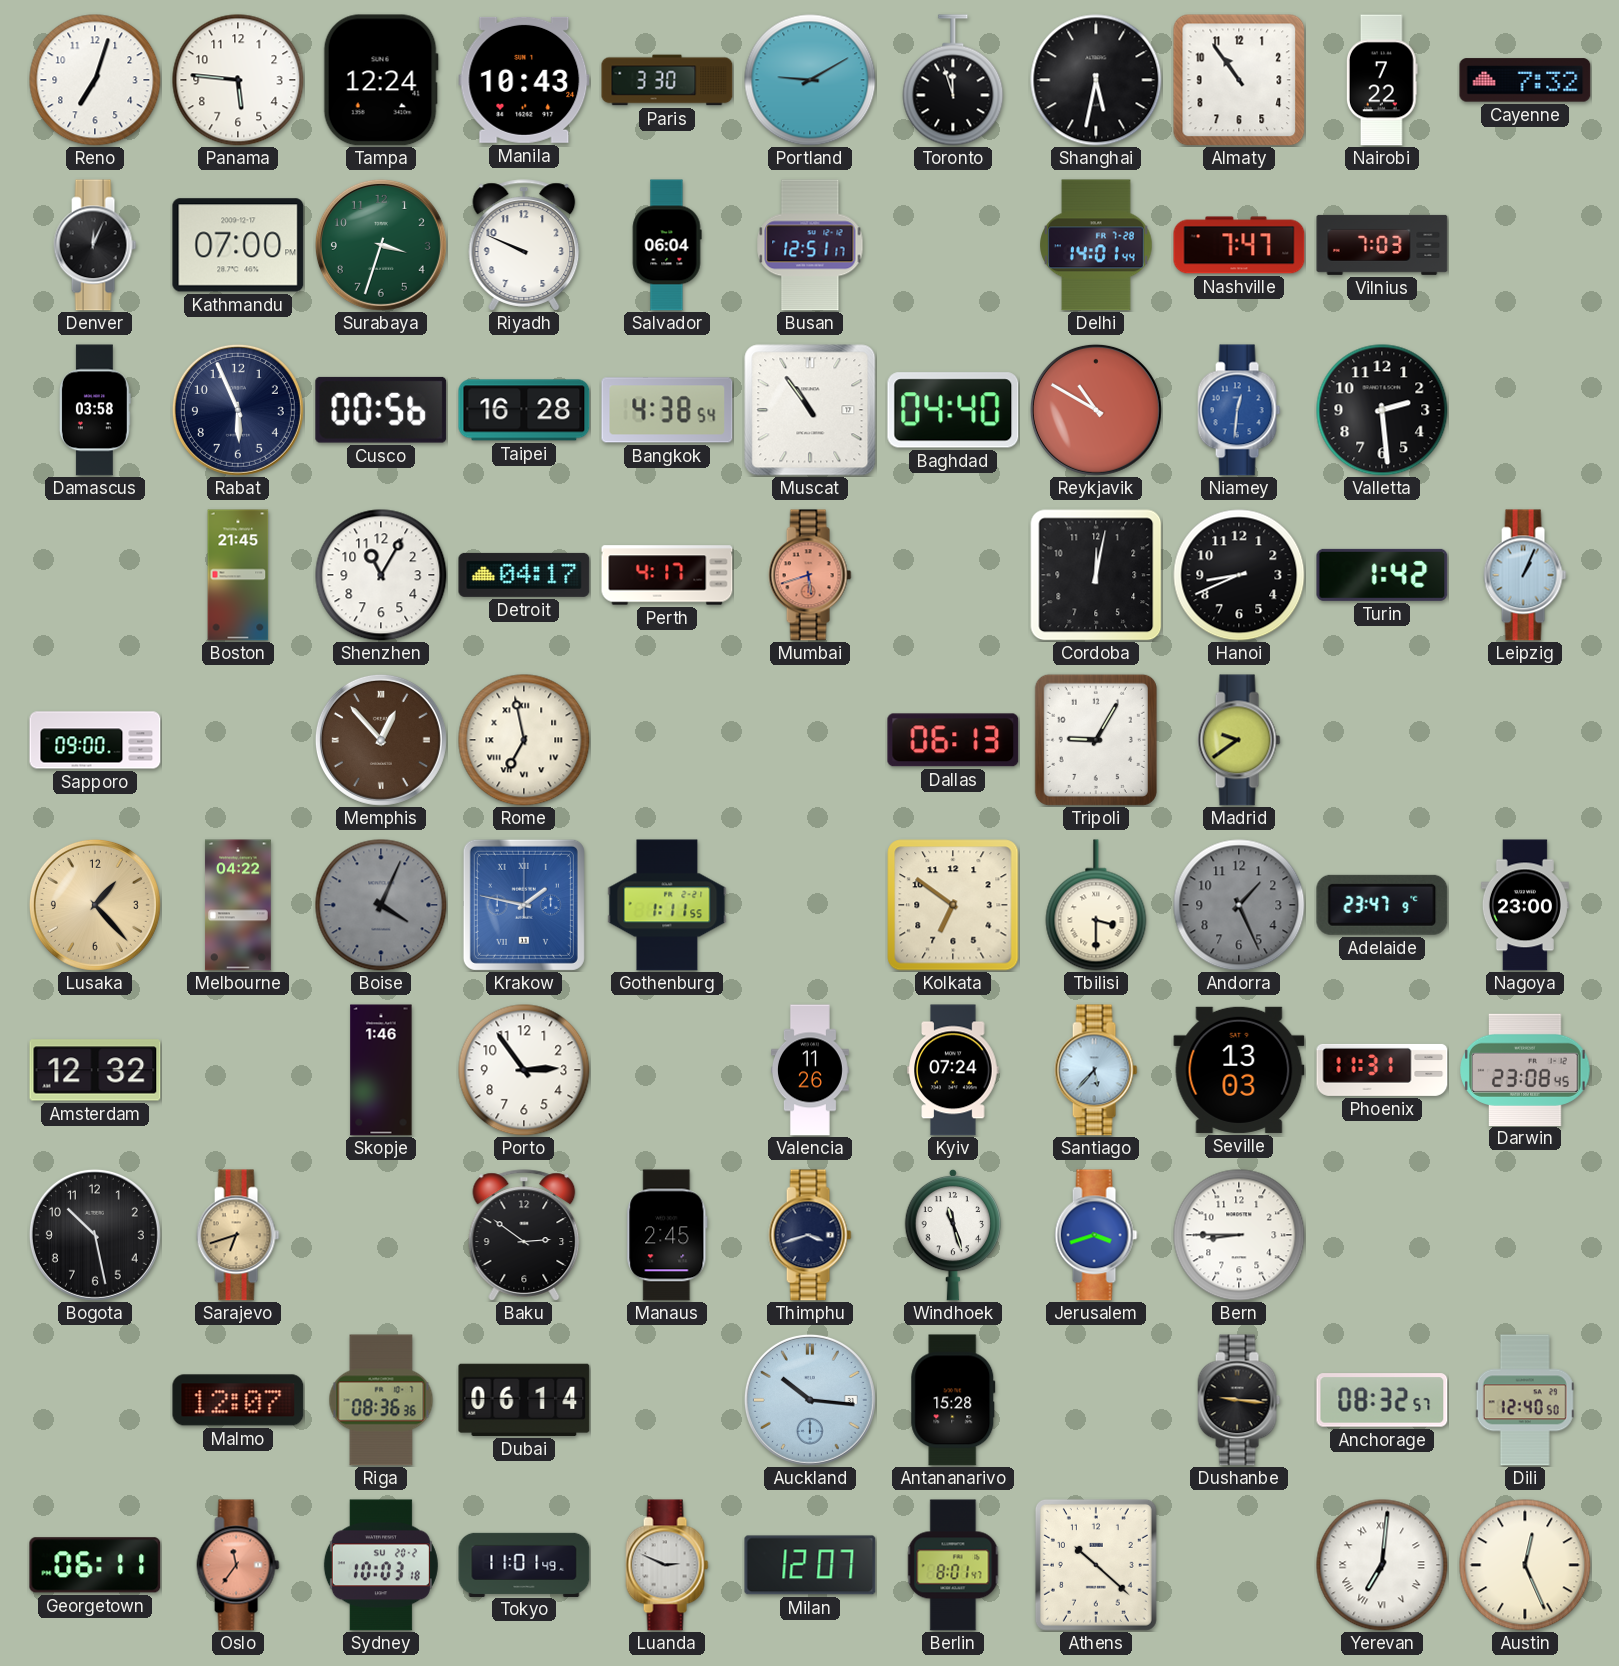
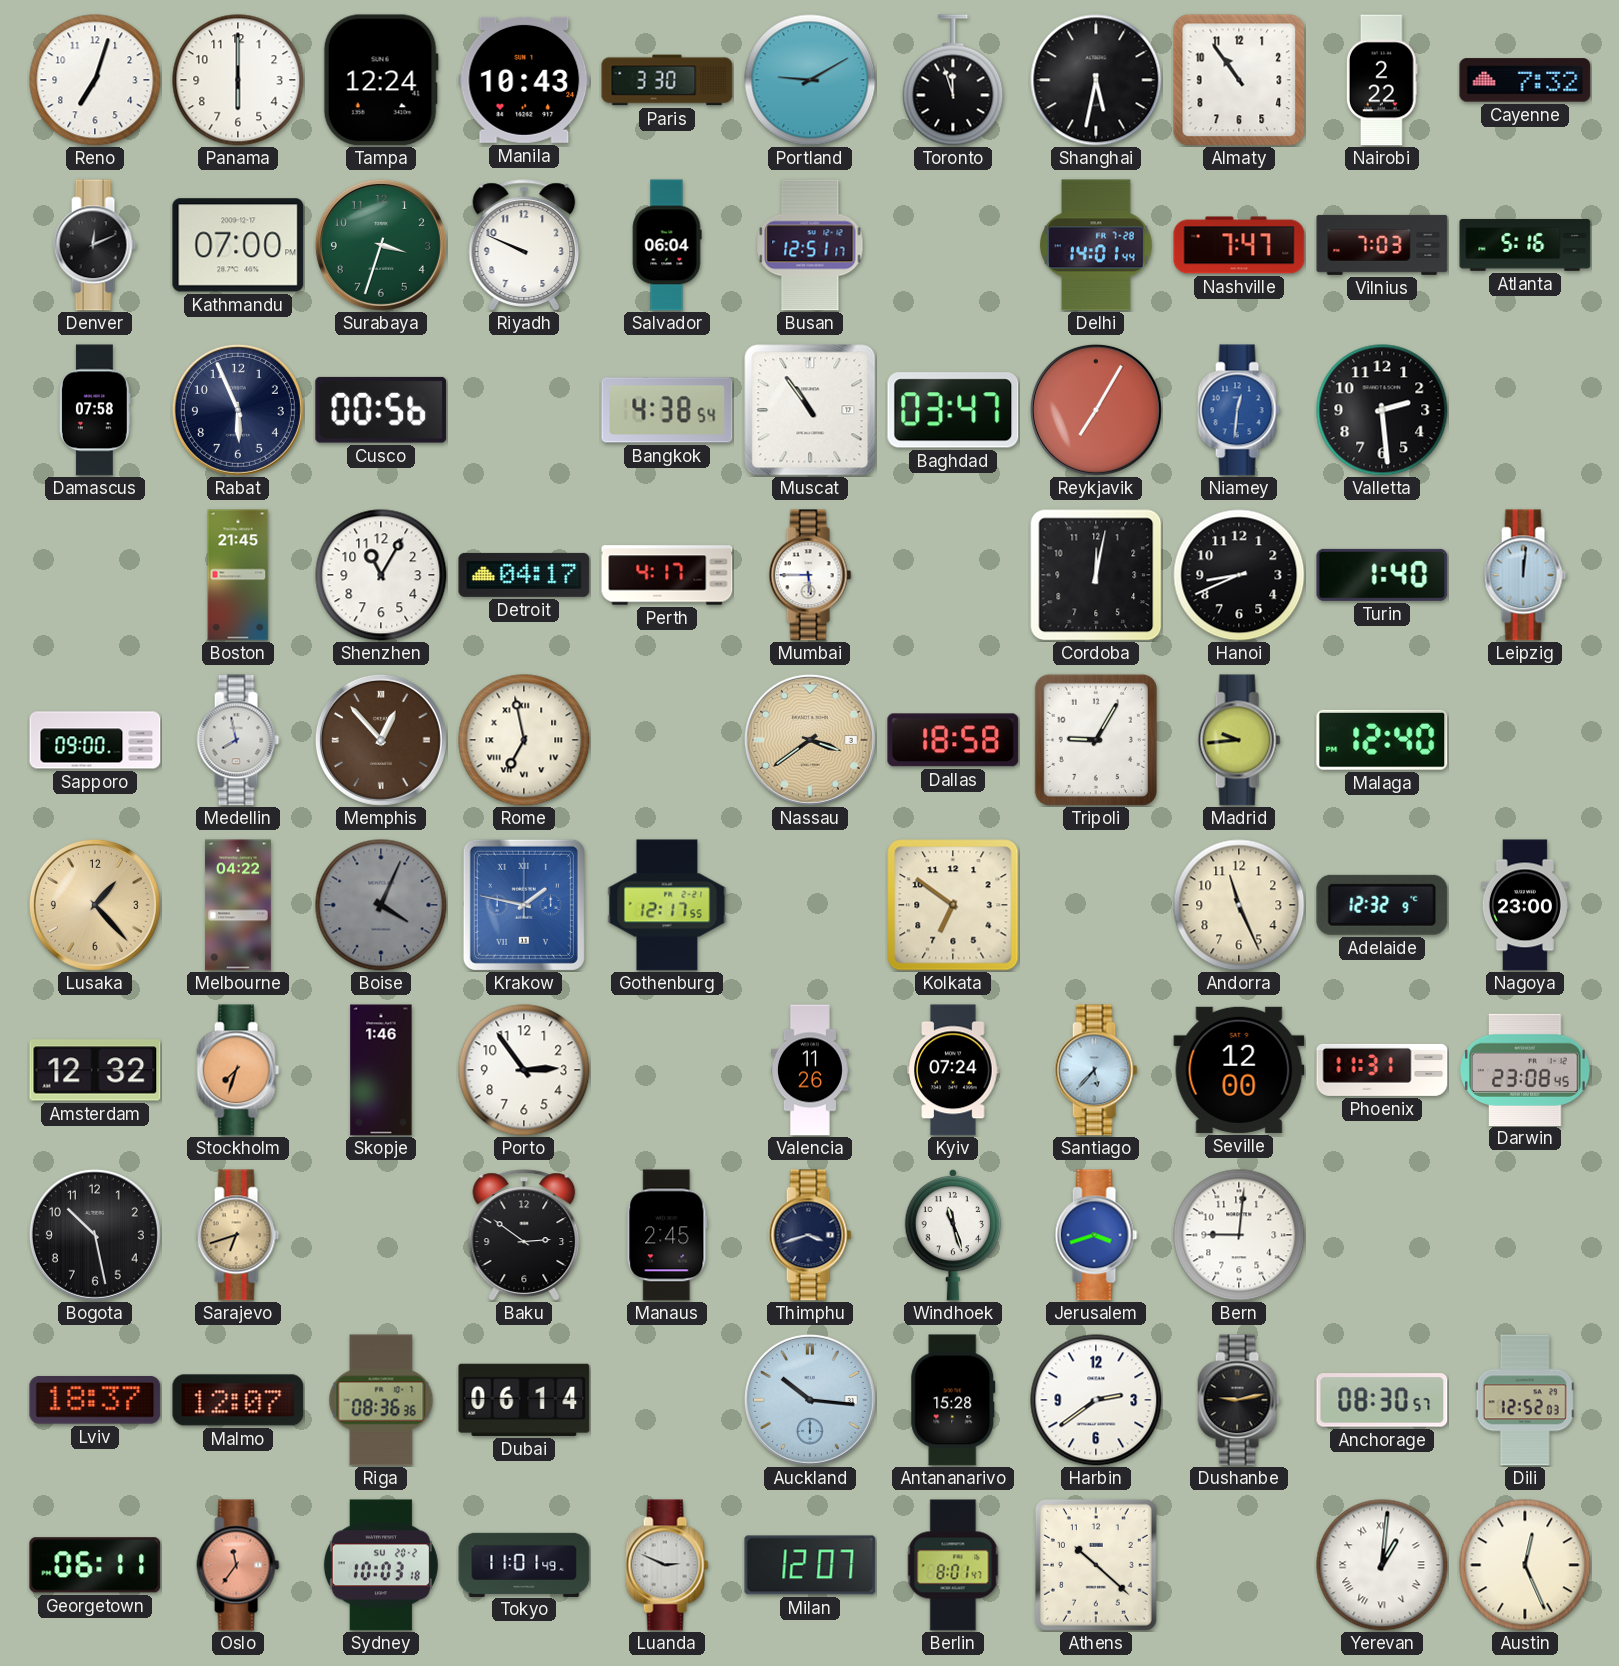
Panama: 5:46 -> 6:00
Nairobi: 7:22 -> 2:22
Denver: 12:04 -> 12:11
Atlanta: none -> 5:16
Damascus: 03:58 -> 07:58
Taipei: 16:28 -> none
Baghdad: 04:40 -> 03:47
Reykjavik: 10:50 -> 7:05
Mumbai: 5:42 -> 5:45
Mumbai dial: salmon -> white
Turin: 1:42 -> 1:40
Leipzig: 1:04 -> 12:01
Medellin: none -> 7:58
Nassau: none -> 3:39
Dallas: 06:13 -> 18:58
Madrid: 9:39 -> 9:44
Malaga: none -> 12:40
Gothenburg: 1:11 -> 12:17
Tbilisi: 3:30 -> none
Andorra: 1:26 -> 11:26
Andorra dial: grey -> cream
Adelaide: 23:47 -> 12:32
Stockholm: none -> 7:33
Seville: 13:03 -> 12:00
Bern: 8:45 -> 9:01
Lviv: none -> 18:37
Harbin: none -> 2:39
Dushanbe: 9:16 -> 9:13
Anchorage: 08:32 -> 08:30
Dili: 12:40 -> 12:52
Yerevan: 7:01 -> 1:01
